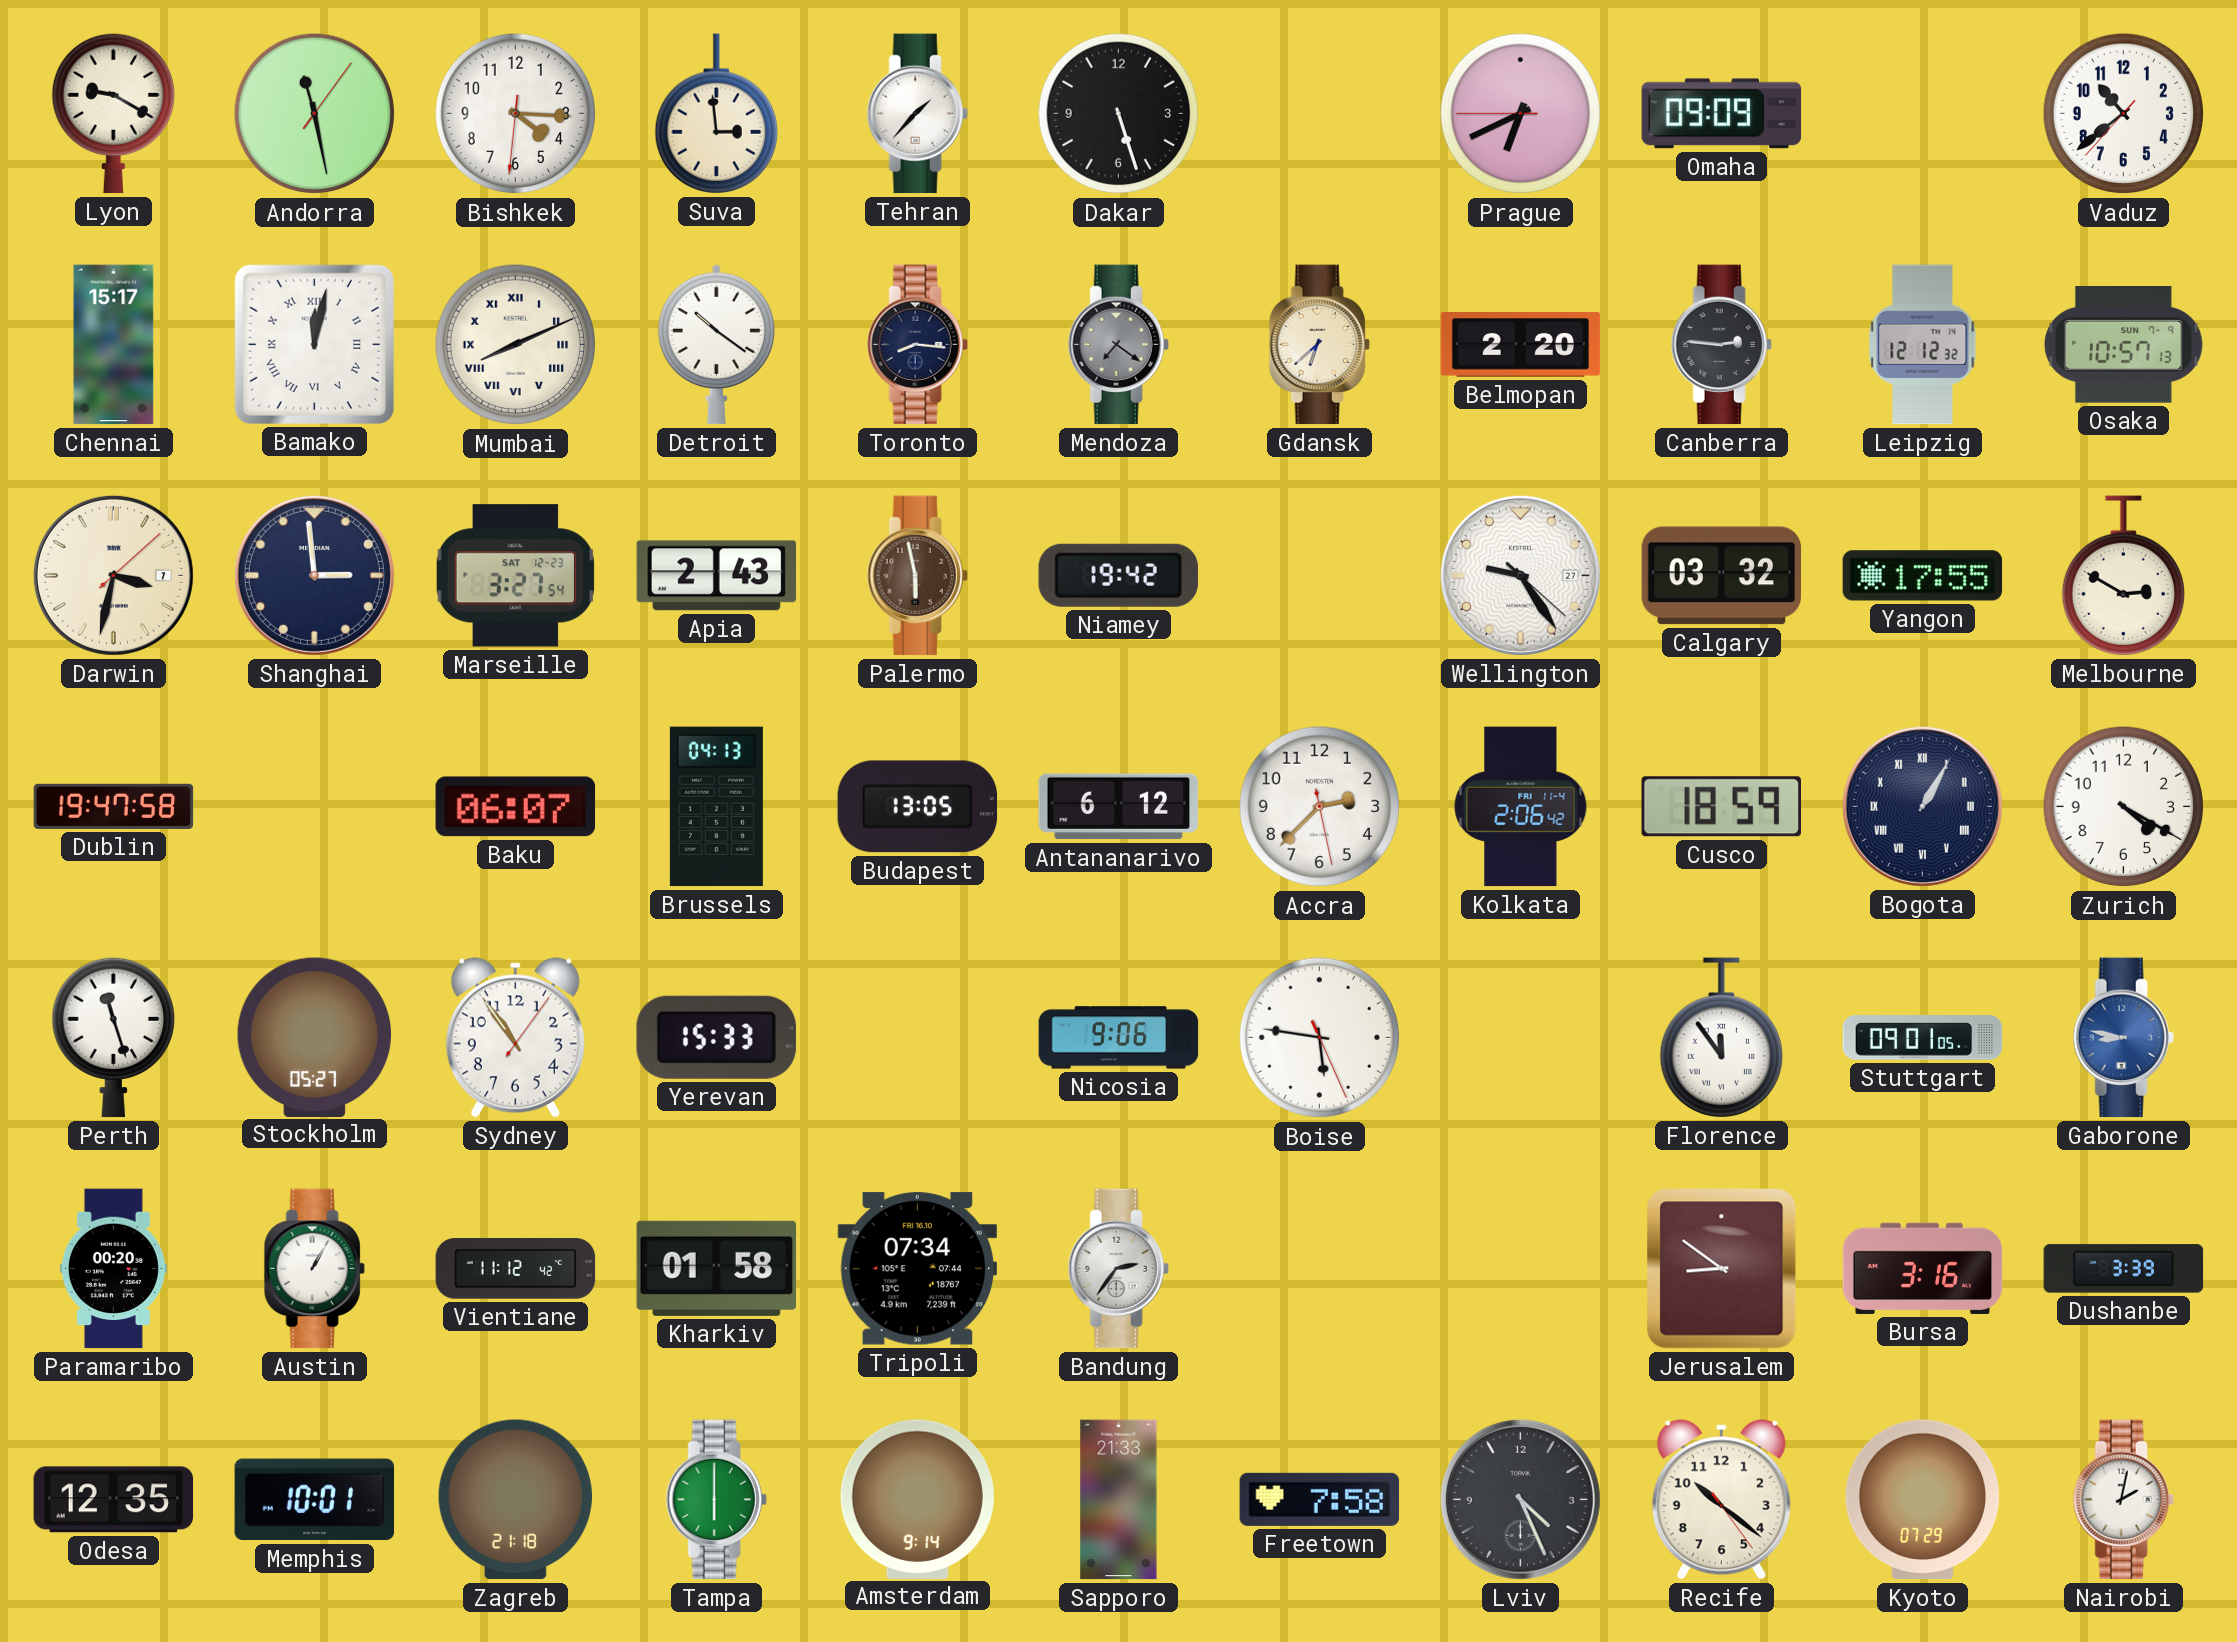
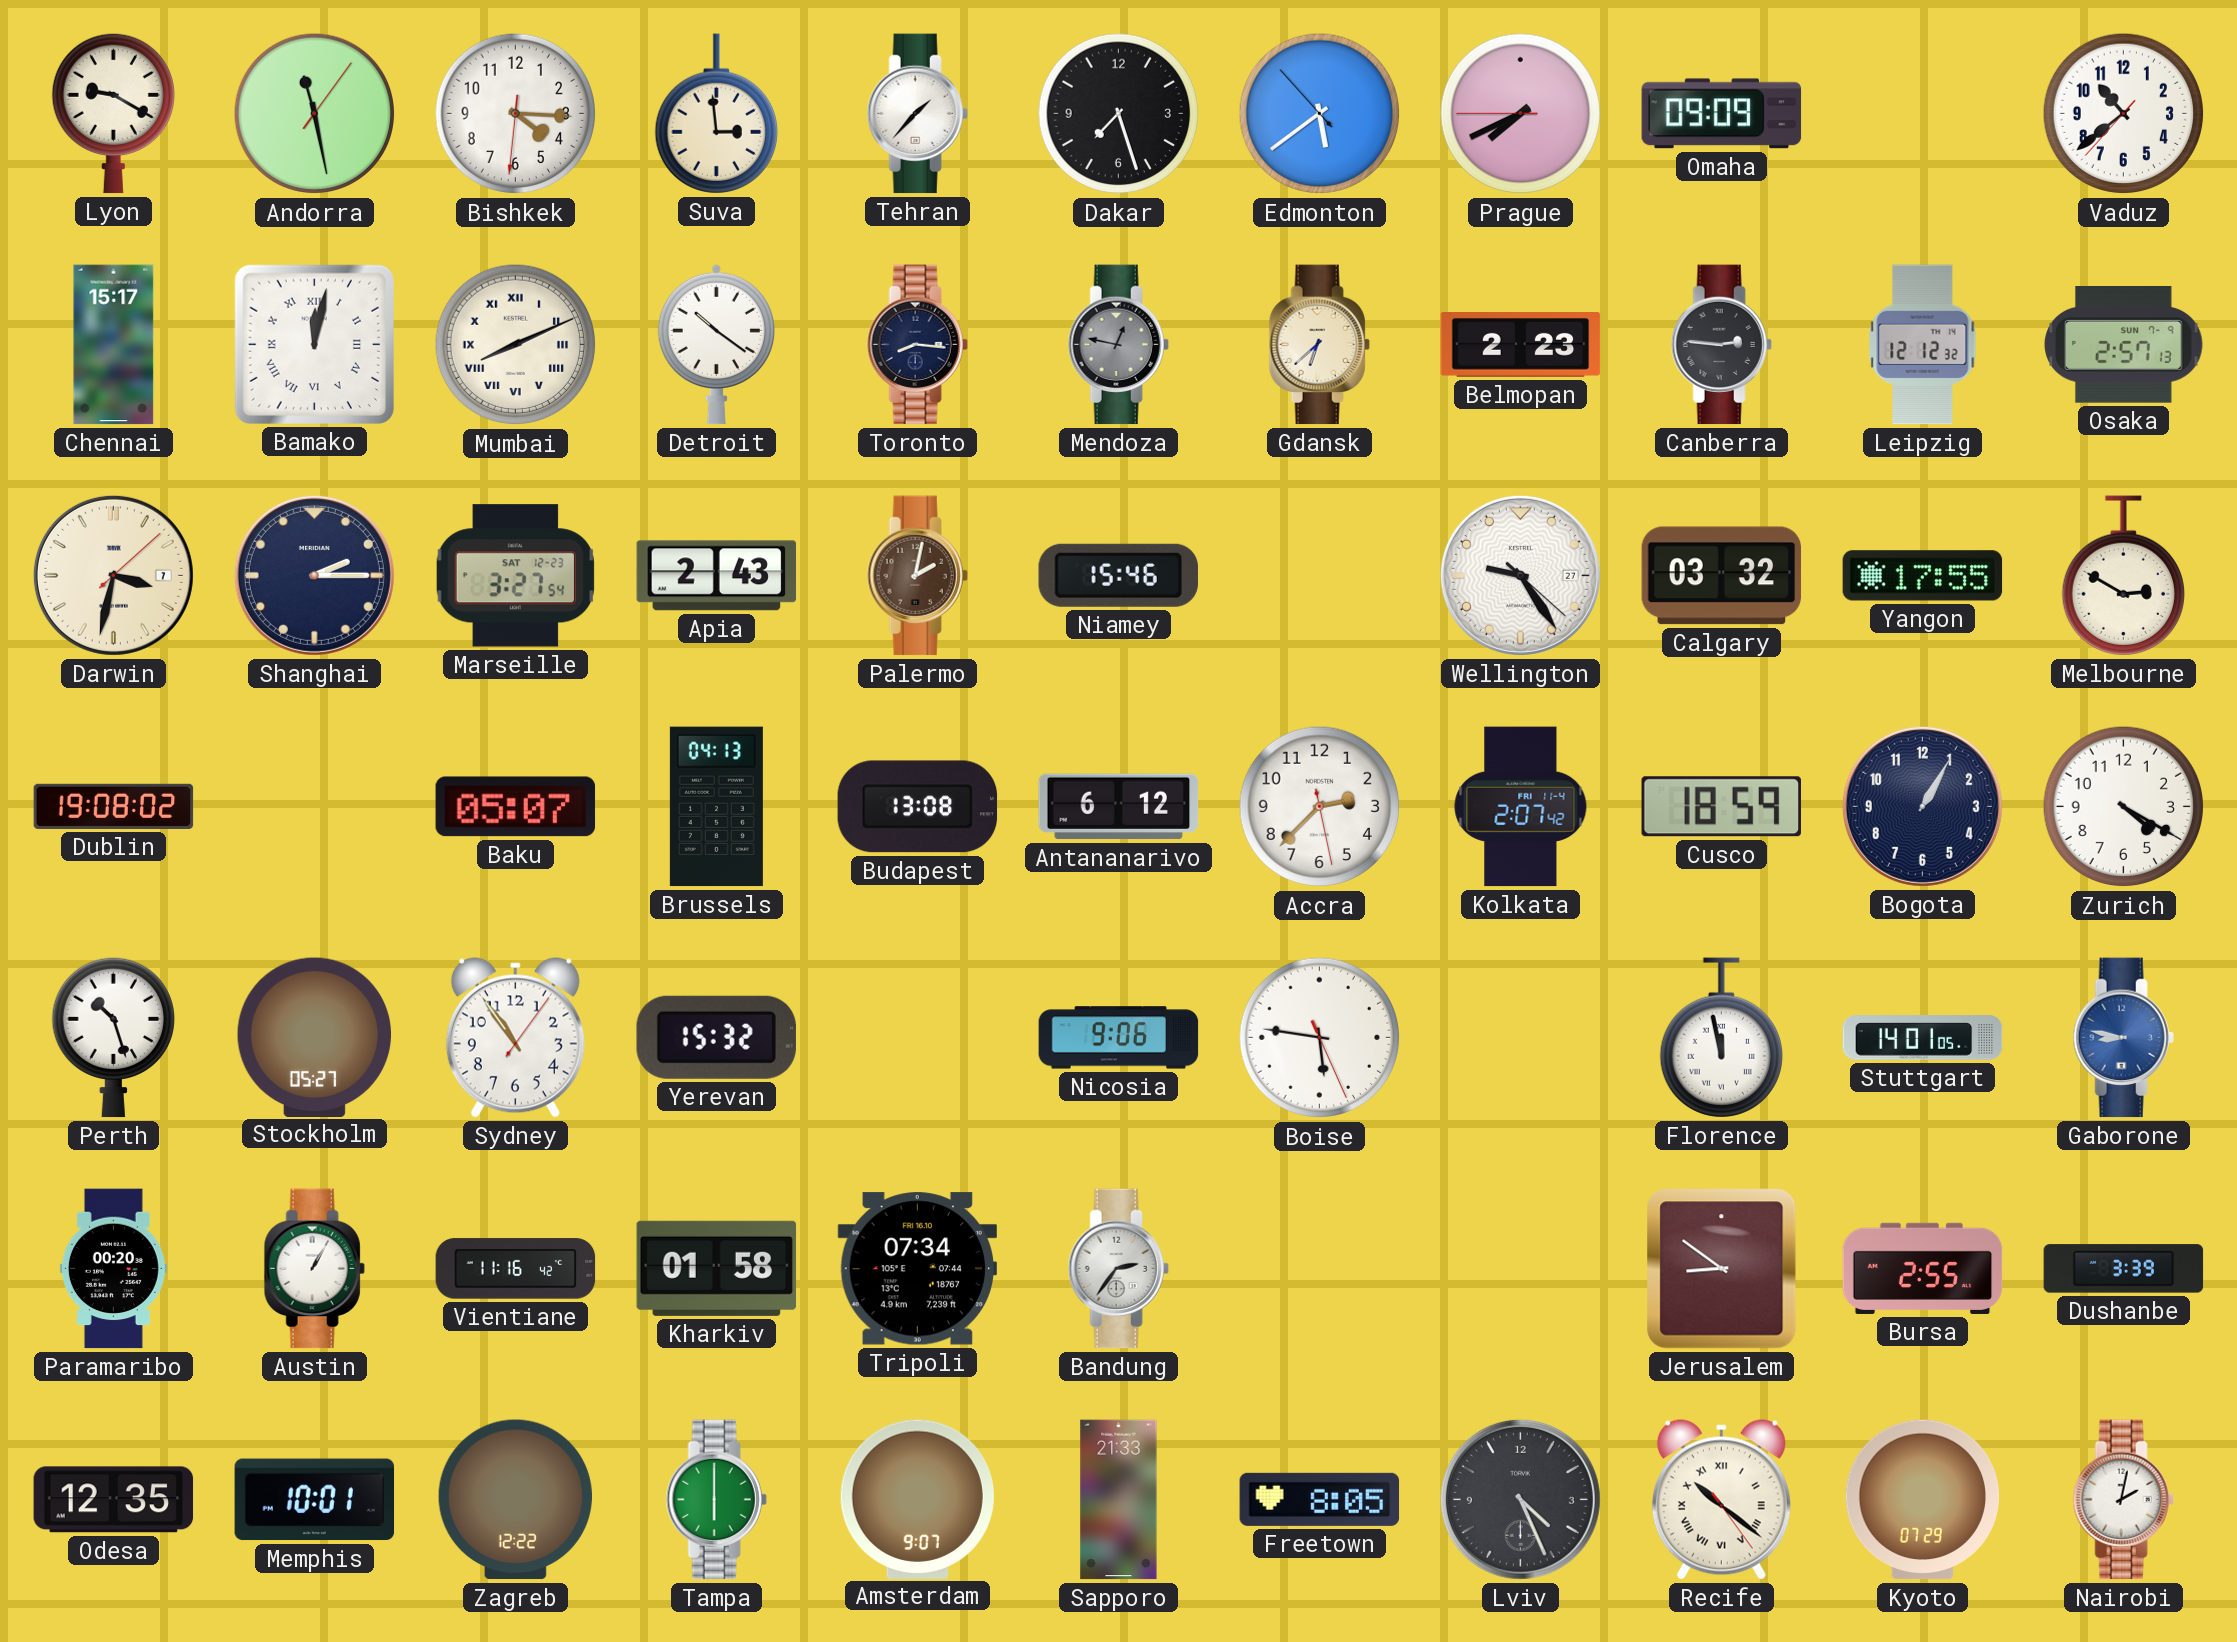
Dakar: 5:27 -> 7:27
Edmonton: none -> 5:38
Prague: 6:40 -> 7:40
Mendoza: 7:21 -> 12:47
Belmopan: 2:20 -> 2:23
Osaka: 10:57 -> 2:57
Shanghai: 2:59 -> 2:15
Palermo: 5:58 -> 2:02
Niamey: 19:42 -> 15:46
Dublin: 19:47 -> 19:08
Baku: 06:07 -> 05:07
Budapest: 13:05 -> 13:08
Kolkata: 2:06 -> 2:07
Bogota numerals: Roman -> Arabic
Perth: 11:27 -> 10:27
Yerevan: 15:33 -> 15:32
Florence: 11:54 -> 11:58
Stuttgart: 09:01 -> 14:01
Vientiane: 11:12 -> 11:16
Bursa: 3:16 -> 2:55
Zagreb: 21:18 -> 12:22
Amsterdam: 9:14 -> 9:07
Freetown: 7:58 -> 8:05
Recife numerals: Arabic -> Roman
